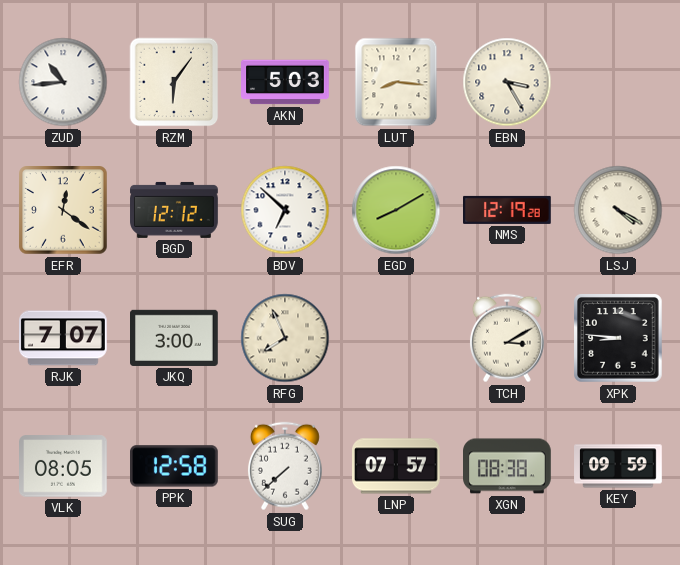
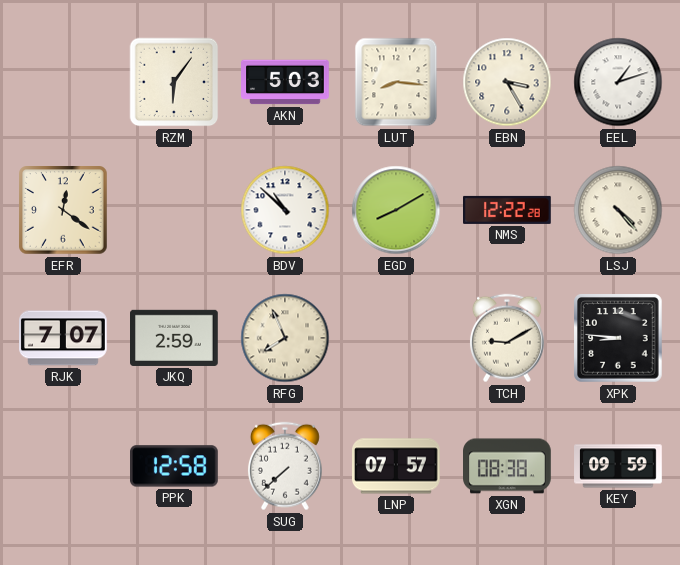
ZUD: 10:44 -> none
EEL: none -> 1:12
BGD: 12:12 -> none
BDV: 6:52 -> 10:52
NMS: 12:19 -> 12:22
LSJ: 4:20 -> 4:23
JKQ: 3:00 -> 2:59
TCH: 3:10 -> 9:10
VLK: 08:05 -> none
